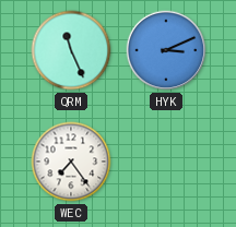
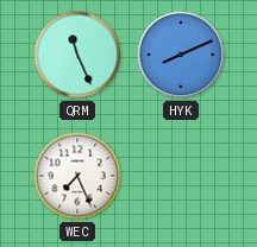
HYK: 3:11 -> 8:11
WEC: 7:24 -> 7:26
